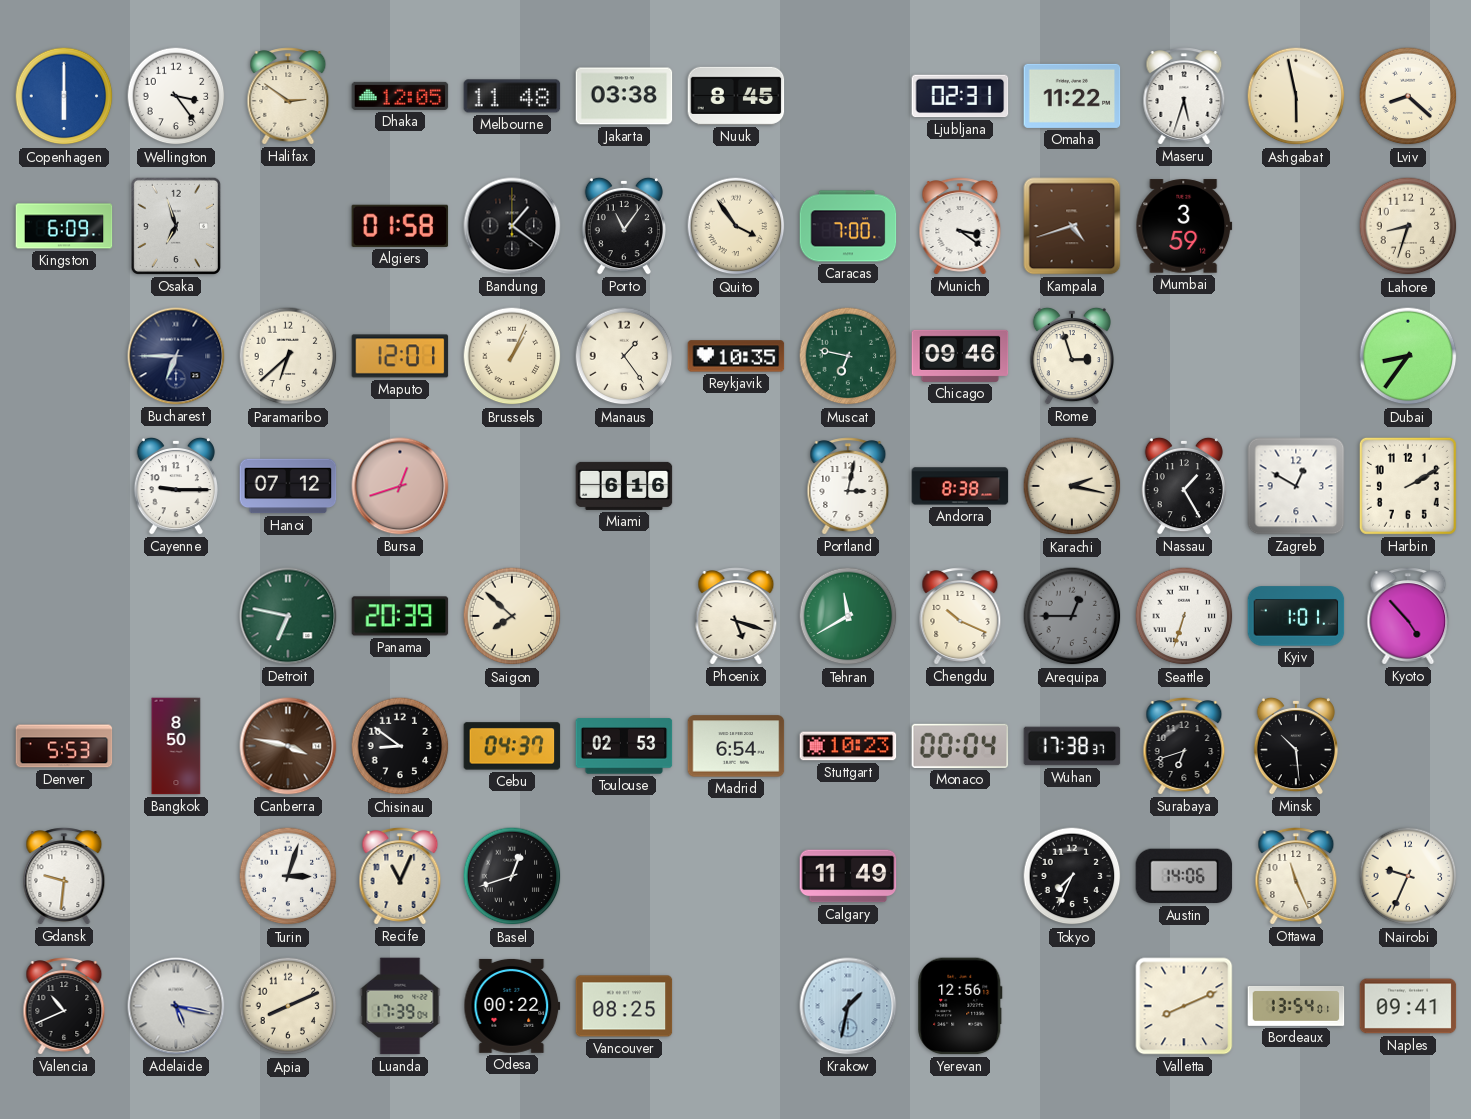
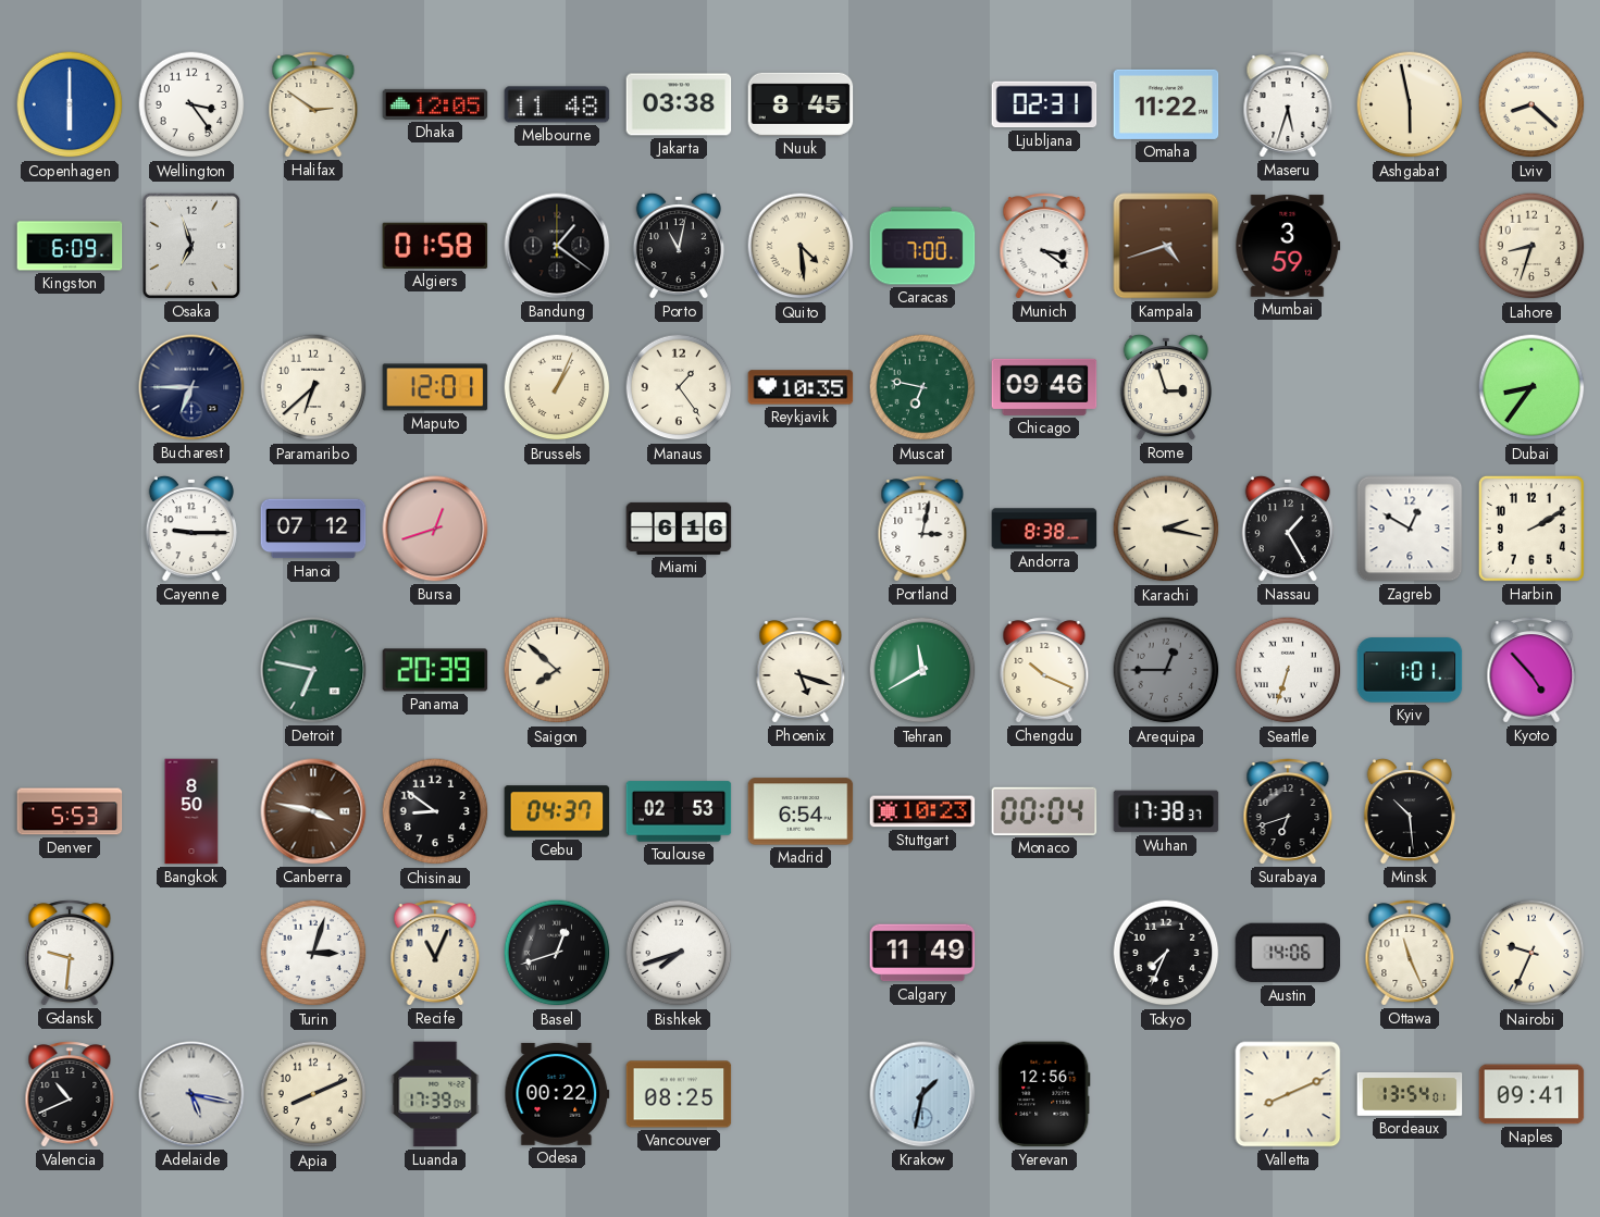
Porto: 11:06 -> 11:02
Quito: 3:54 -> 4:29
Bishkek: none -> 7:42
